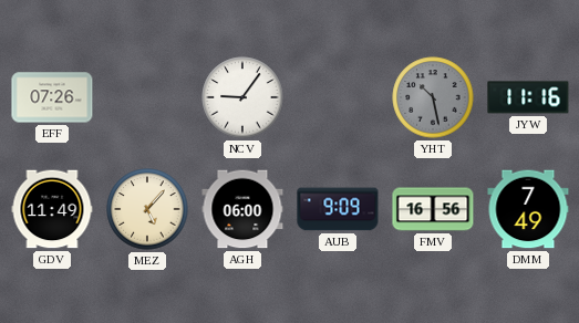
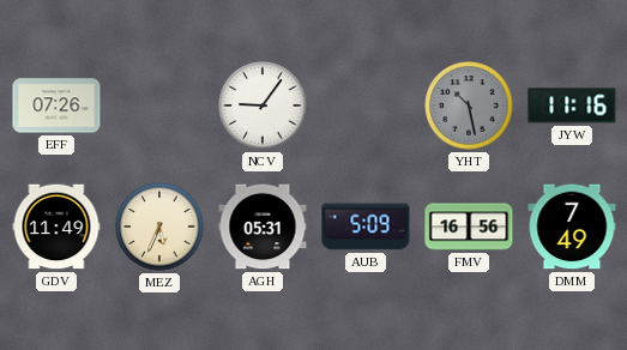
MEZ: 5:07 -> 5:34
AGH: 06:00 -> 05:31
AUB: 9:09 -> 5:09
